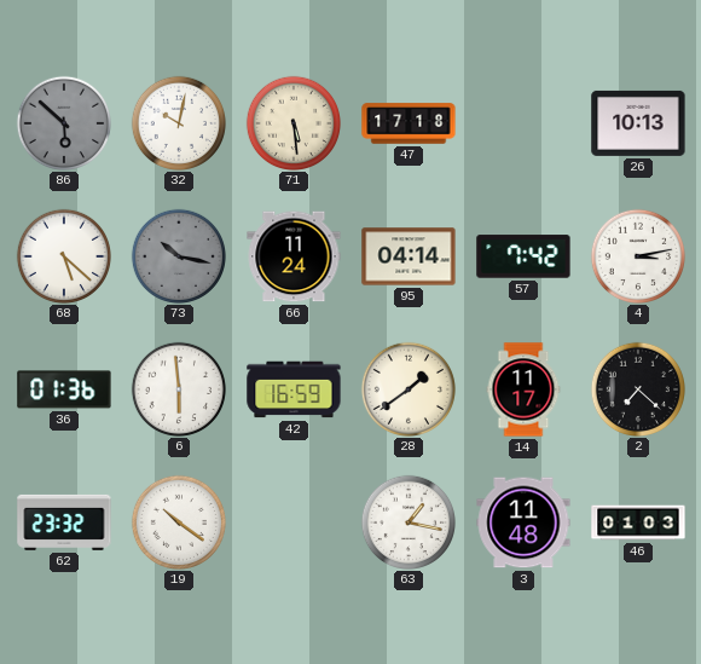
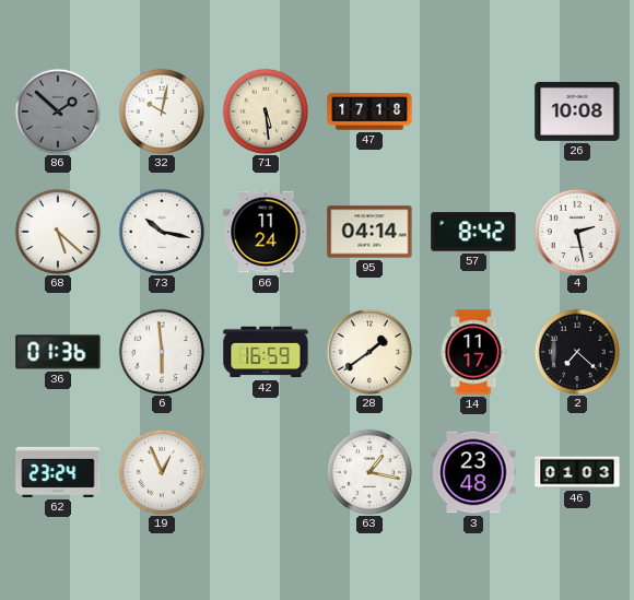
86: 5:52 -> 1:52
26: 10:13 -> 10:08
73 dial: grey -> white
57: 7:42 -> 8:42
4: 3:13 -> 2:28
62: 23:32 -> 23:24
19: 10:21 -> 12:56
3: 11:48 -> 23:48
